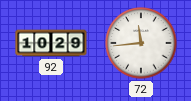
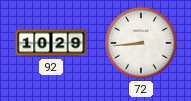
72: 11:44 -> 8:44
